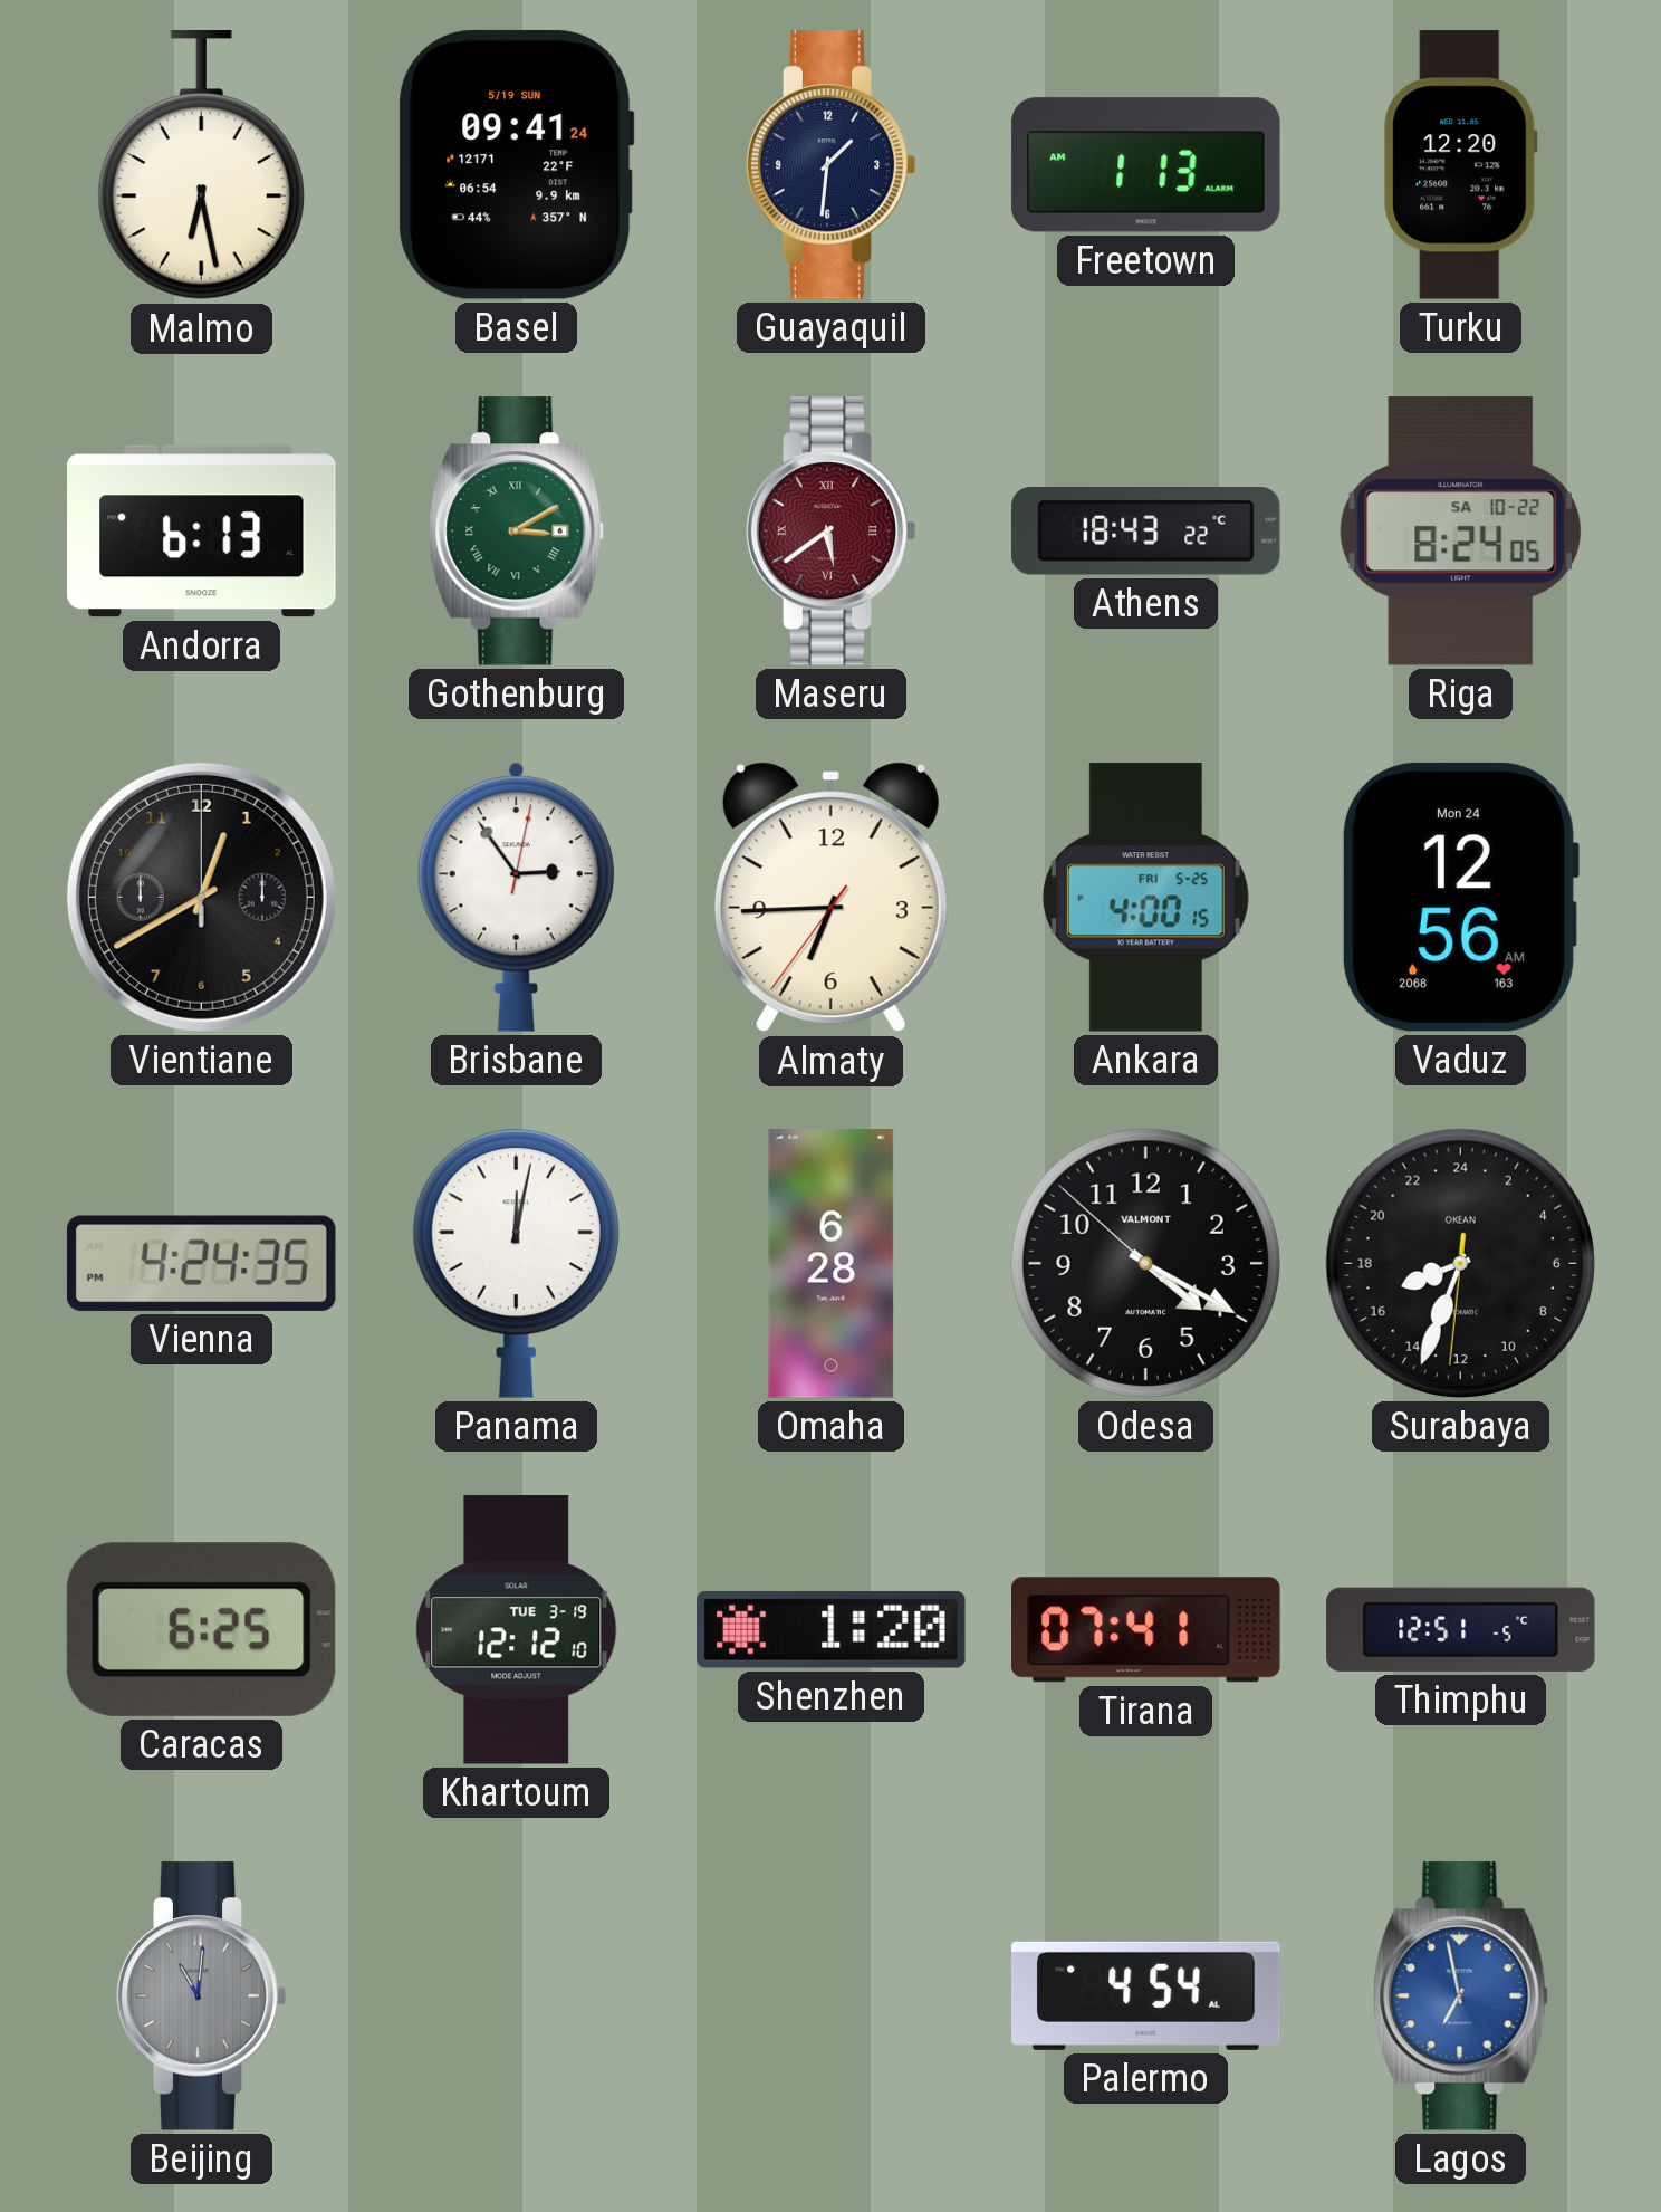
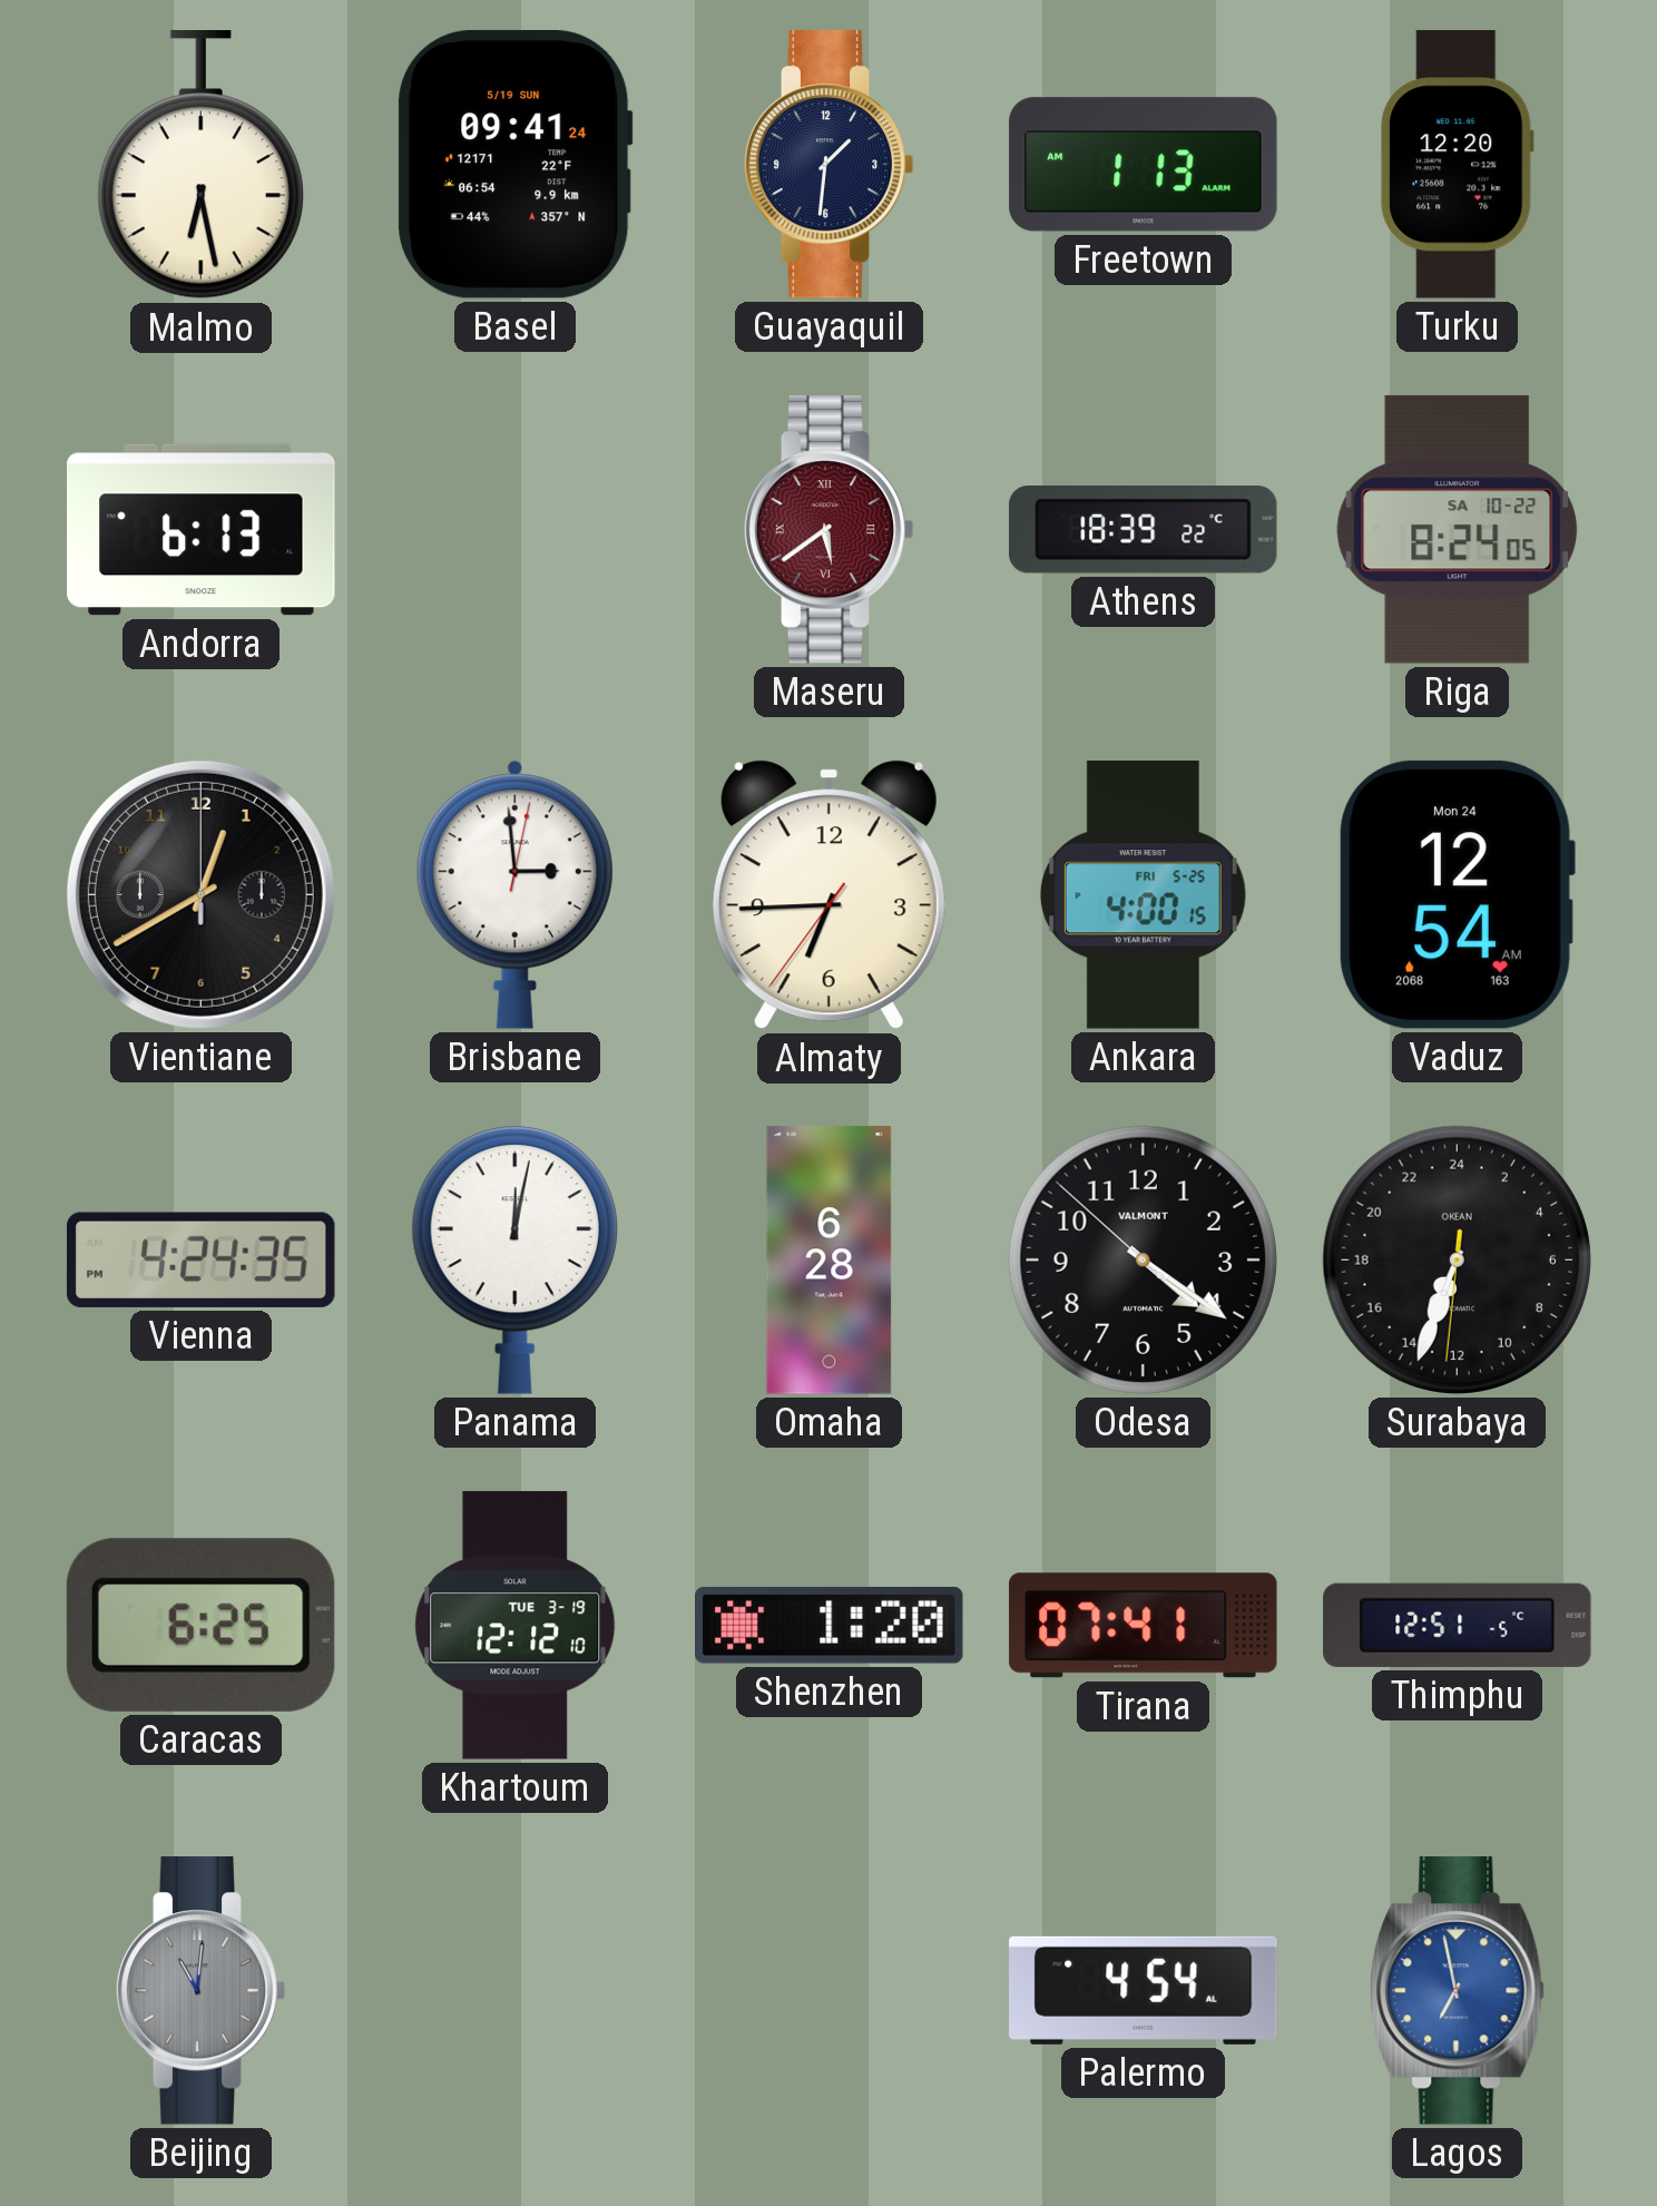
Gothenburg: 3:10 -> none
Athens: 18:43 -> 18:39
Brisbane: 2:54 -> 2:59
Vaduz: 12:56 -> 12:54
Odesa: 4:19 -> 4:20
Surabaya: 16:33 -> 13:33
